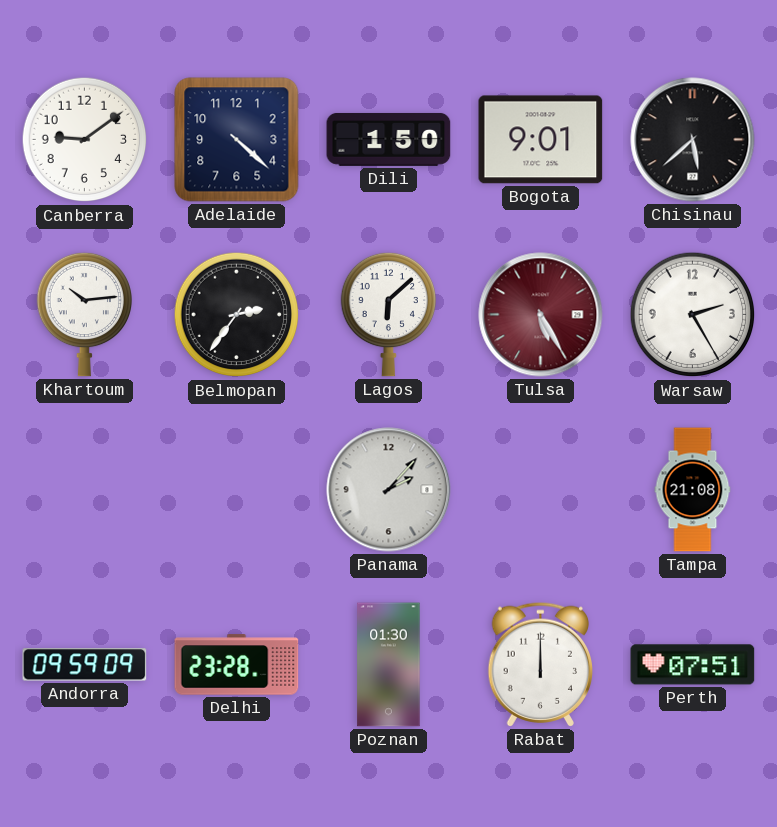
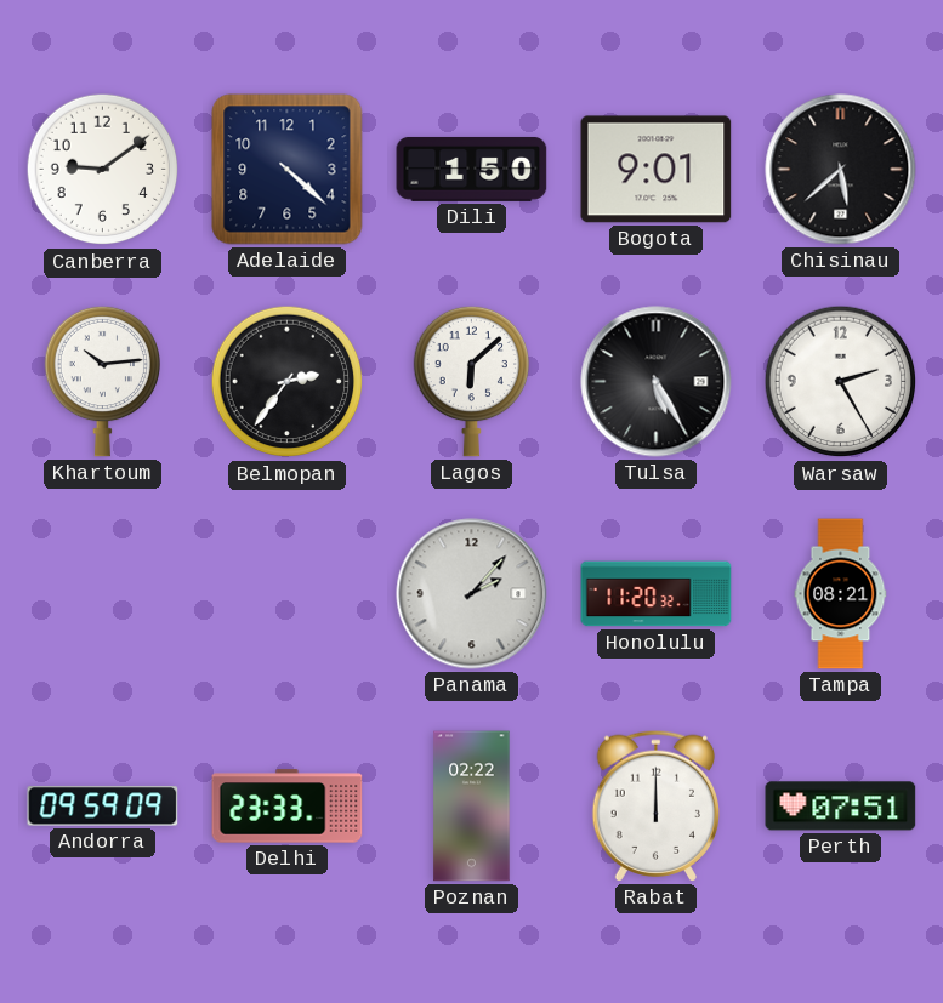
Tulsa dial: burgundy -> black
Honolulu: none -> 11:20
Tampa: 21:08 -> 08:21
Delhi: 23:28 -> 23:33
Poznan: 01:30 -> 02:22
